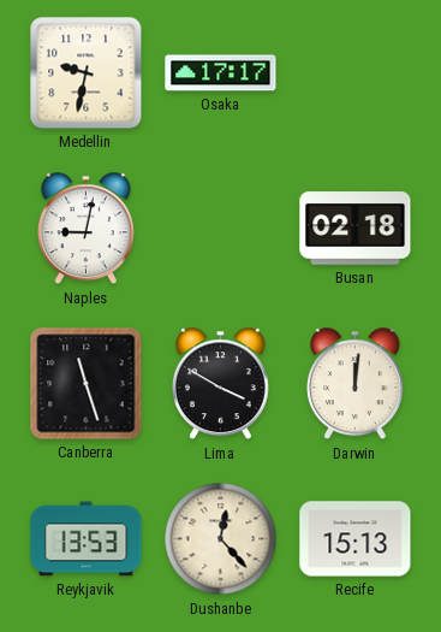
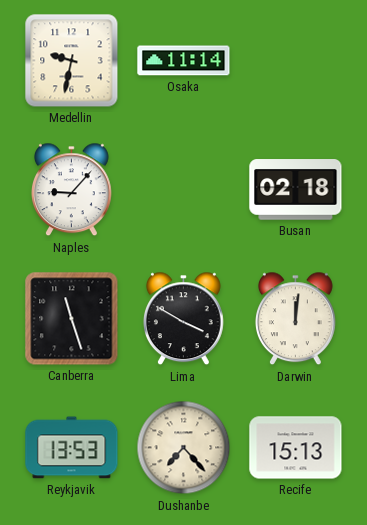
Osaka: 17:17 -> 11:14
Naples: 9:02 -> 9:07
Dushanbe: 12:23 -> 7:23
